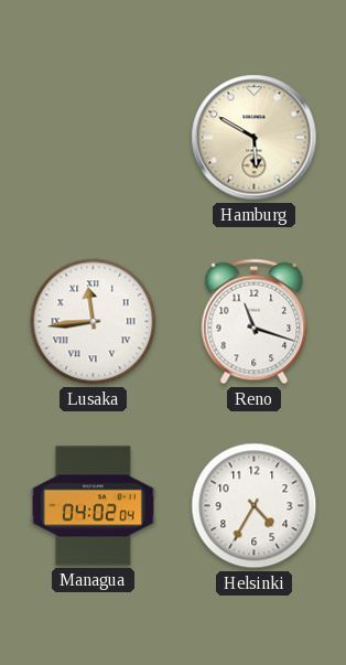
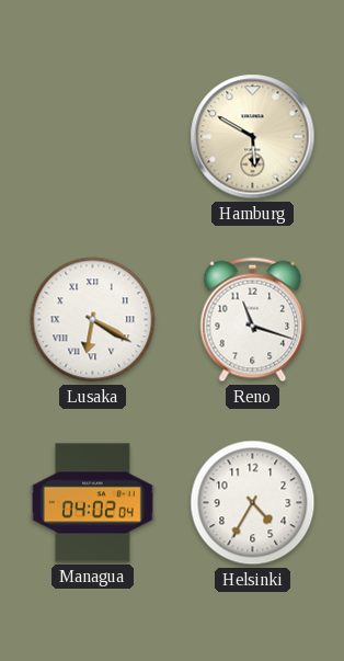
Lusaka: 11:44 -> 6:20
